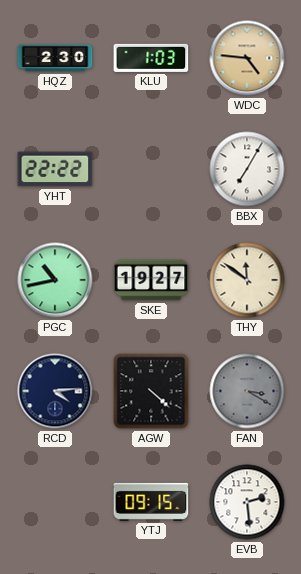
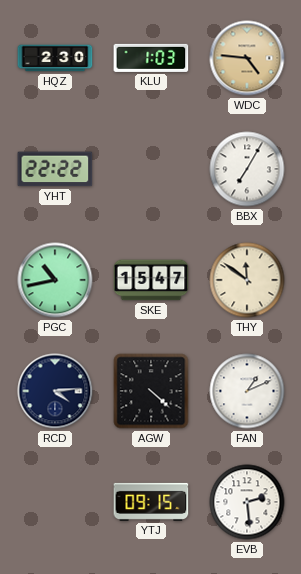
SKE: 19:27 -> 15:47
FAN: 3:20 -> 1:11
FAN dial: grey -> white
